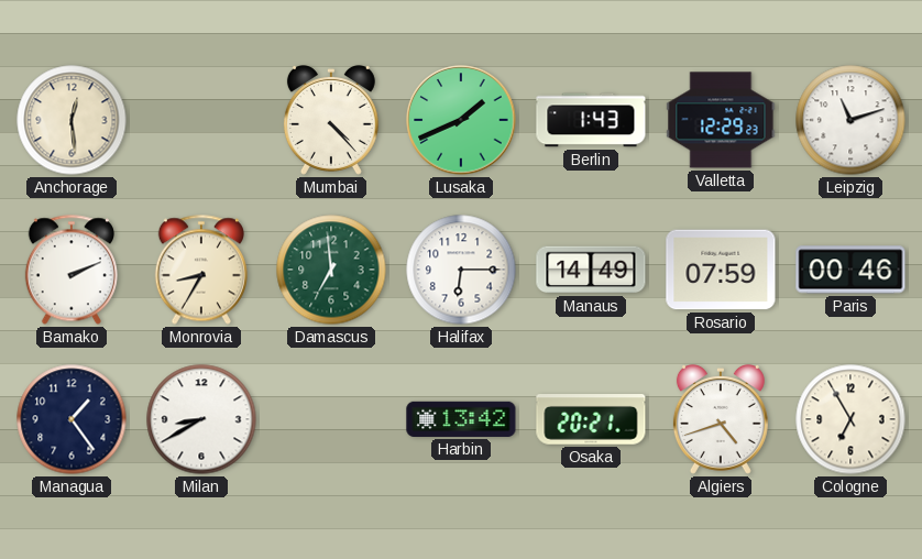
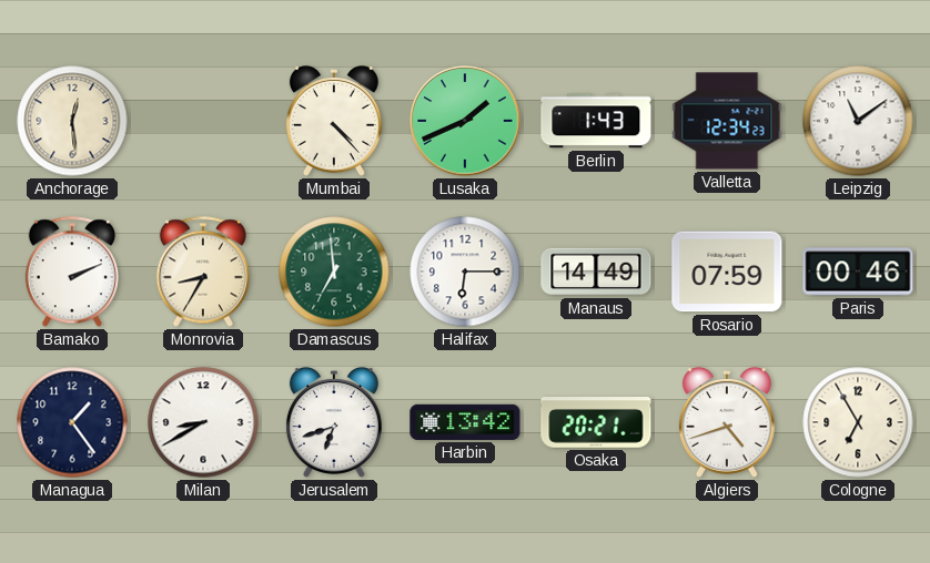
Valletta: 12:29 -> 12:34
Leipzig: 11:12 -> 11:09
Jerusalem: none -> 6:42
